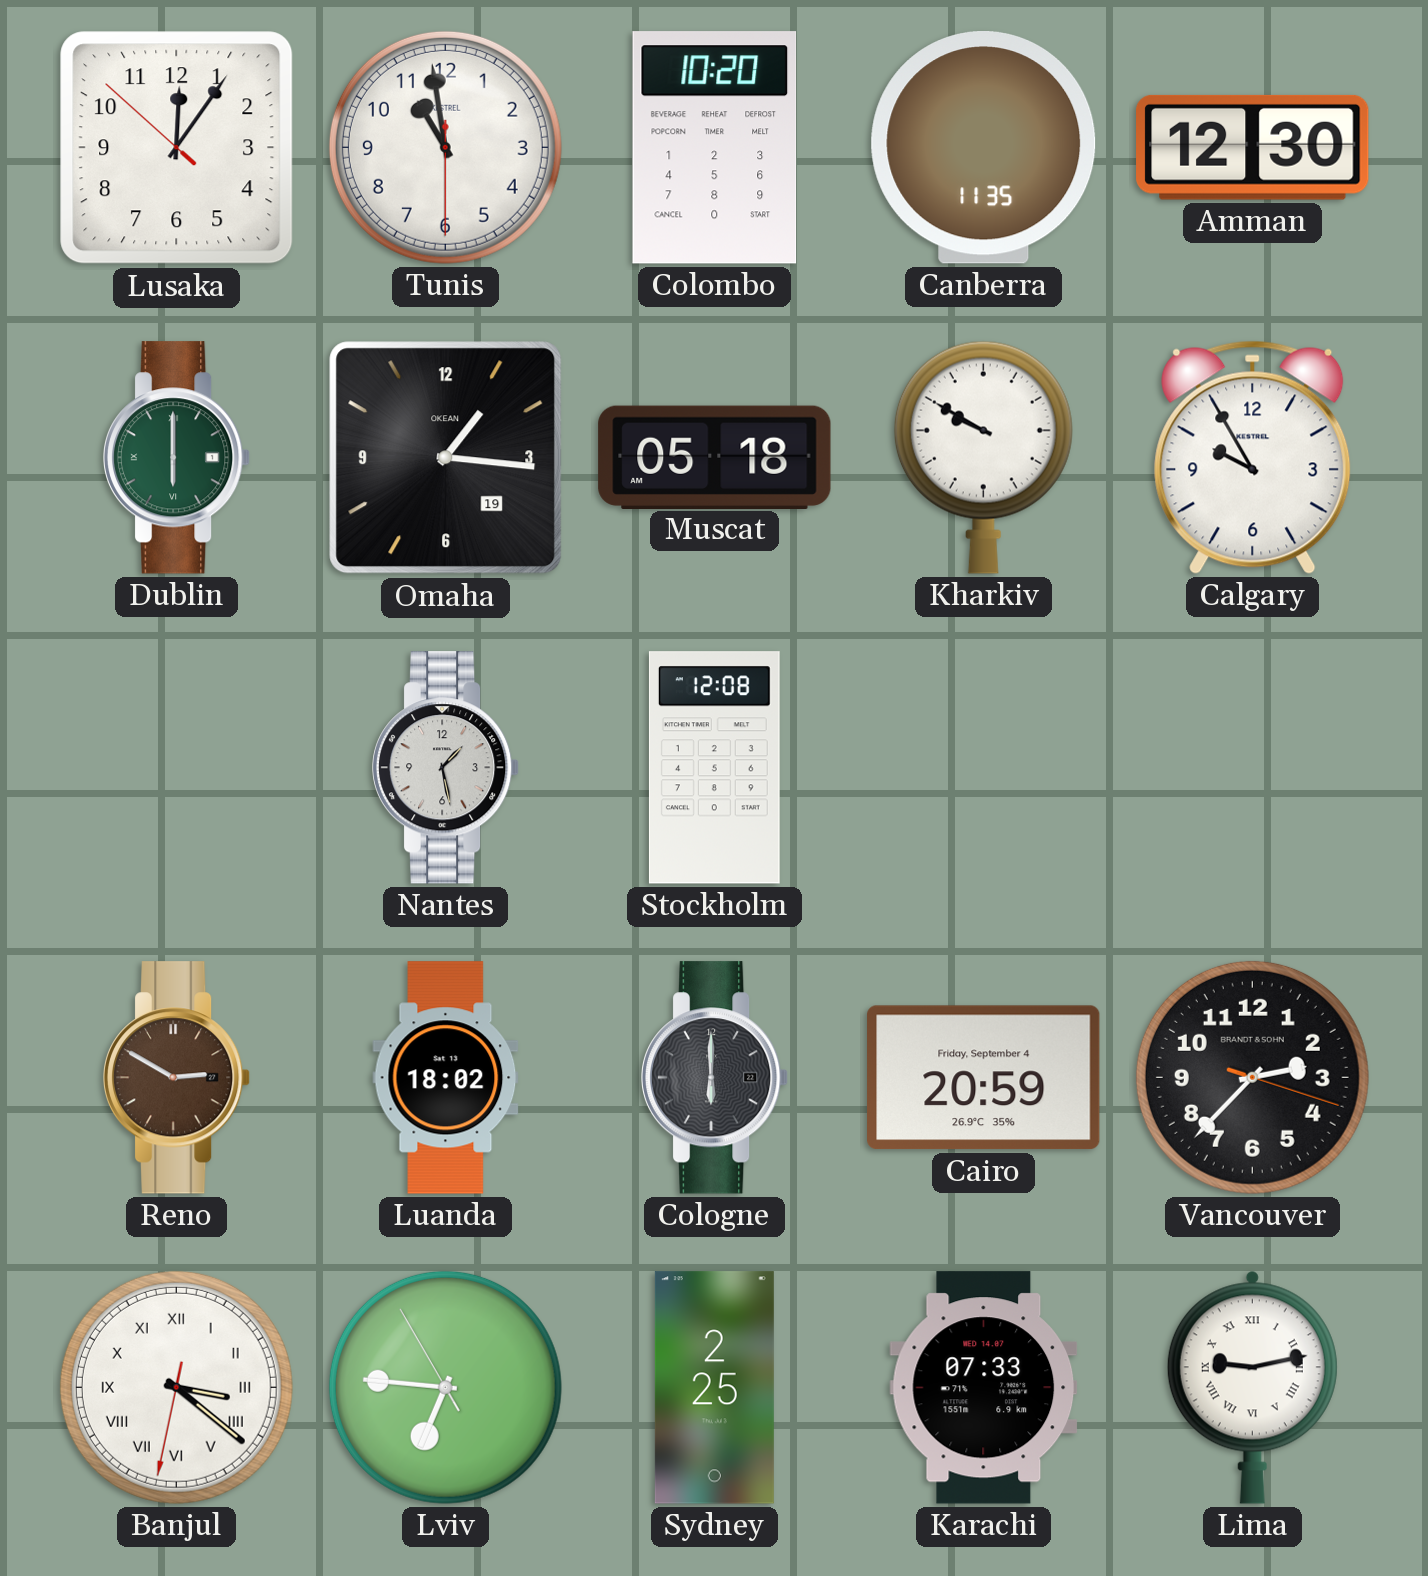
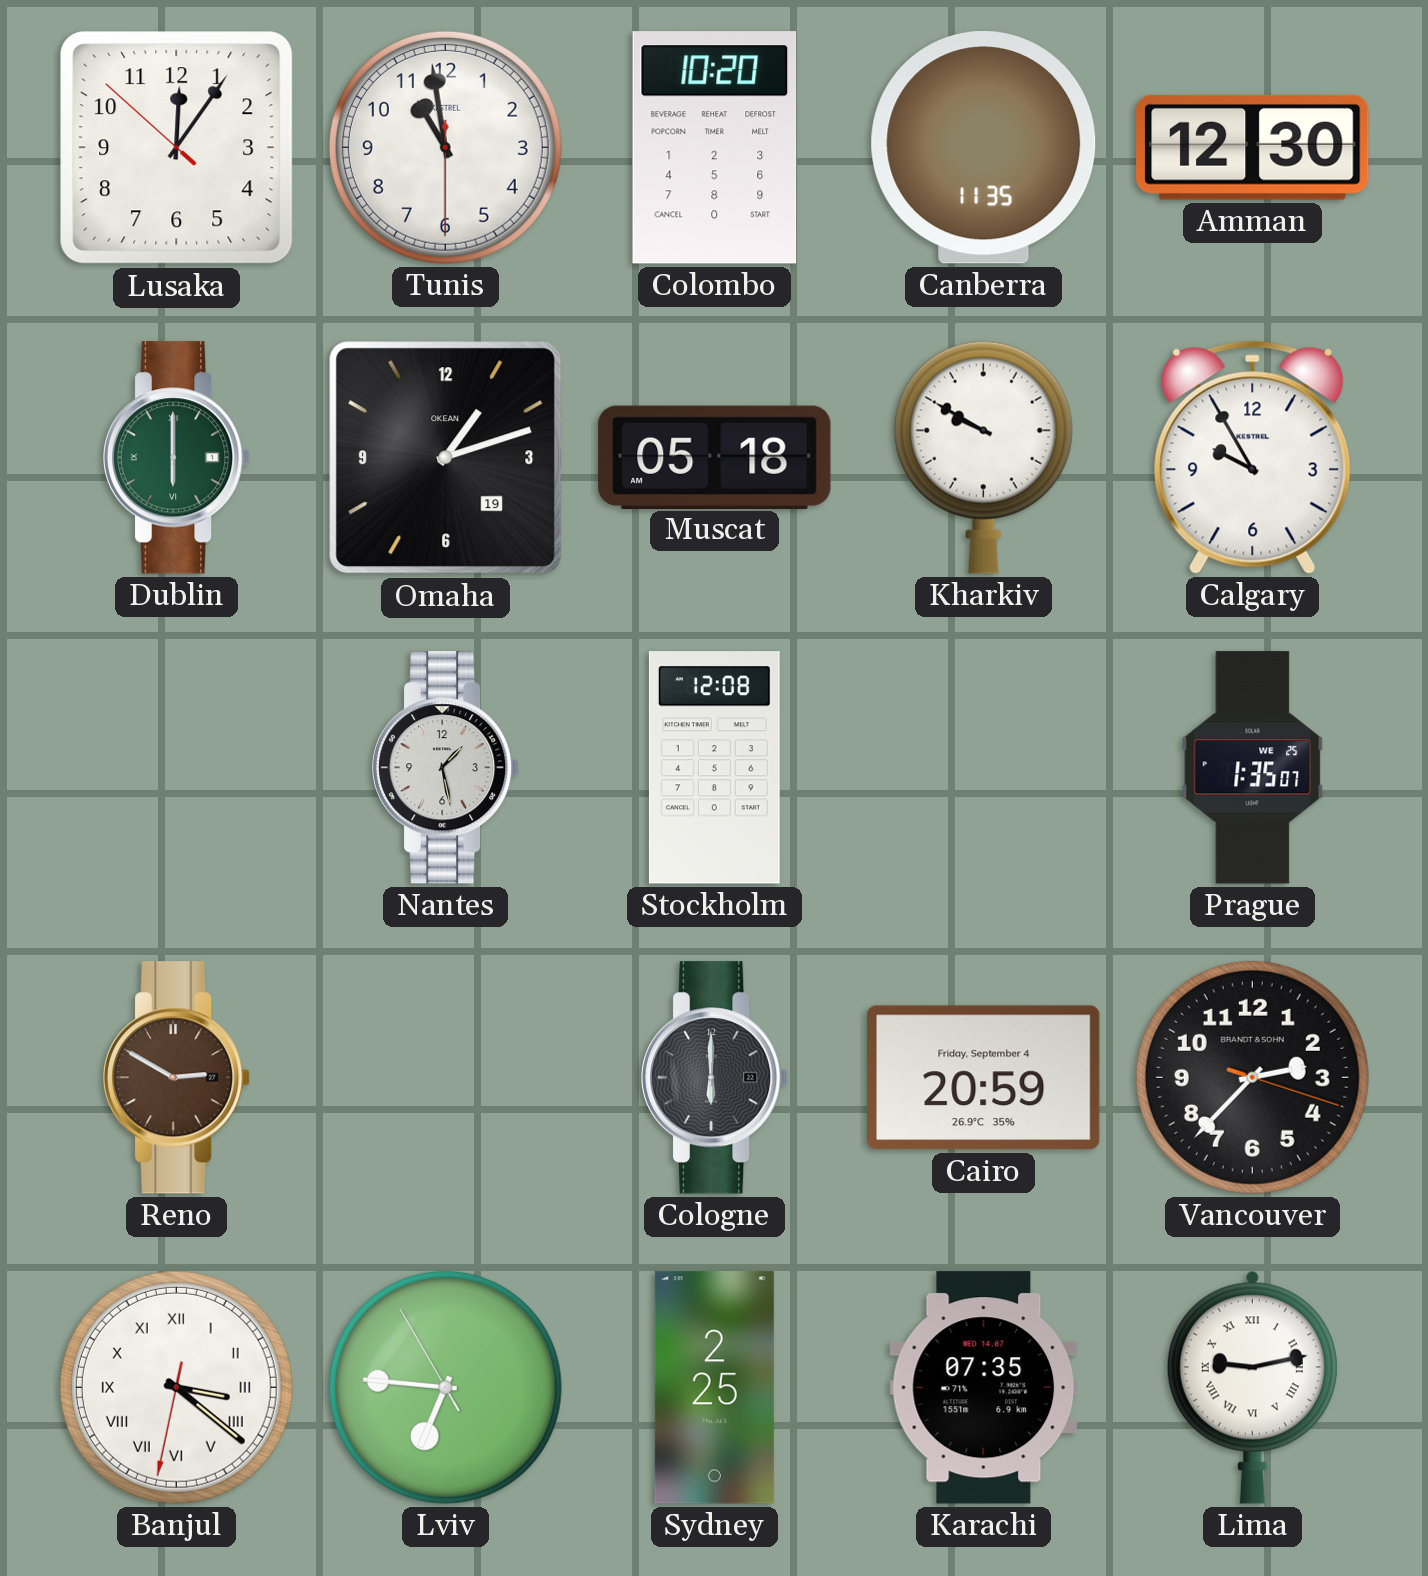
Omaha: 1:16 -> 1:12
Prague: none -> 1:35
Luanda: 18:02 -> none
Karachi: 07:33 -> 07:35
